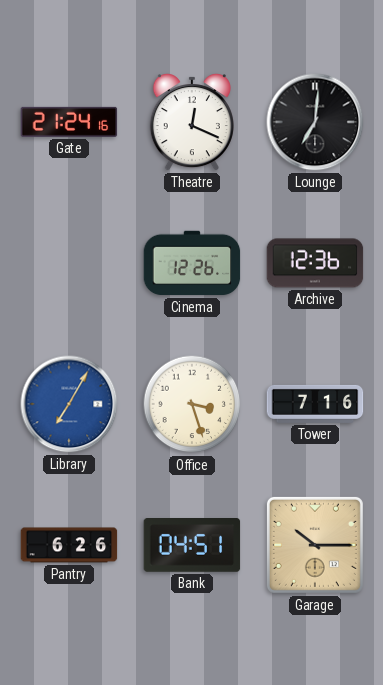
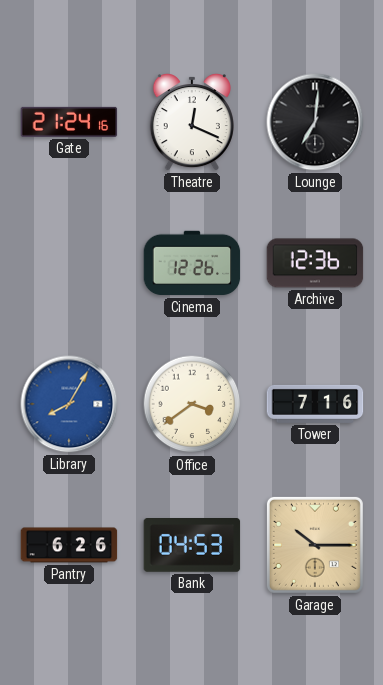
Library: 7:05 -> 8:05
Office: 3:27 -> 3:39
Bank: 04:51 -> 04:53
